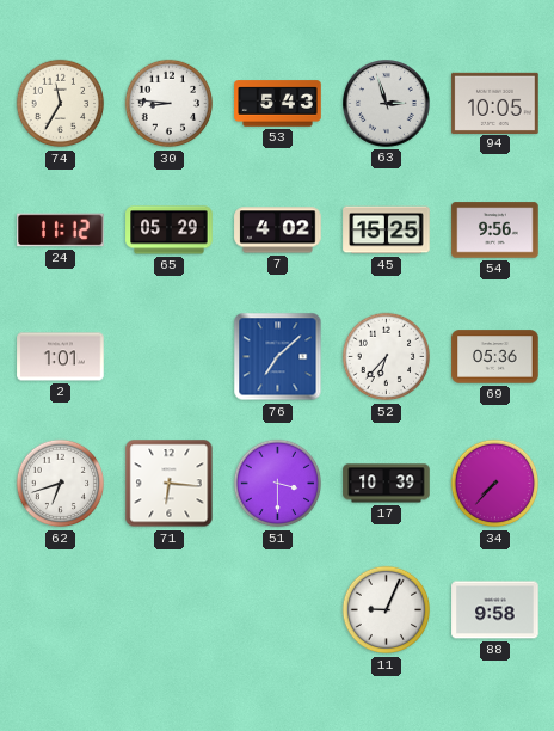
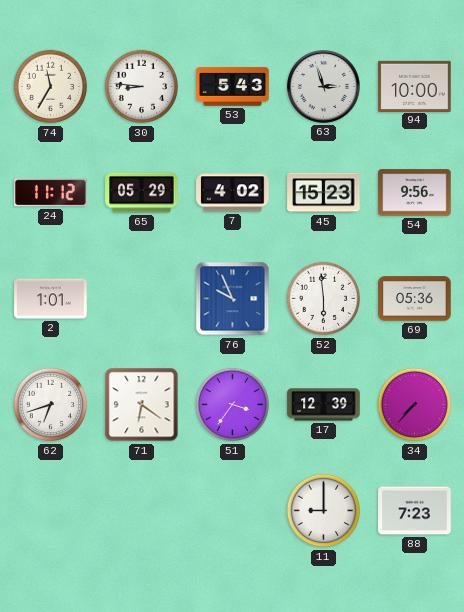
94: 10:05 -> 10:00
45: 15:25 -> 15:23
76: 7:08 -> 9:56
52: 6:37 -> 5:59
71: 6:16 -> 6:21
51: 3:30 -> 3:36
17: 10:39 -> 12:39
11: 9:04 -> 9:00
88: 9:58 -> 7:23
